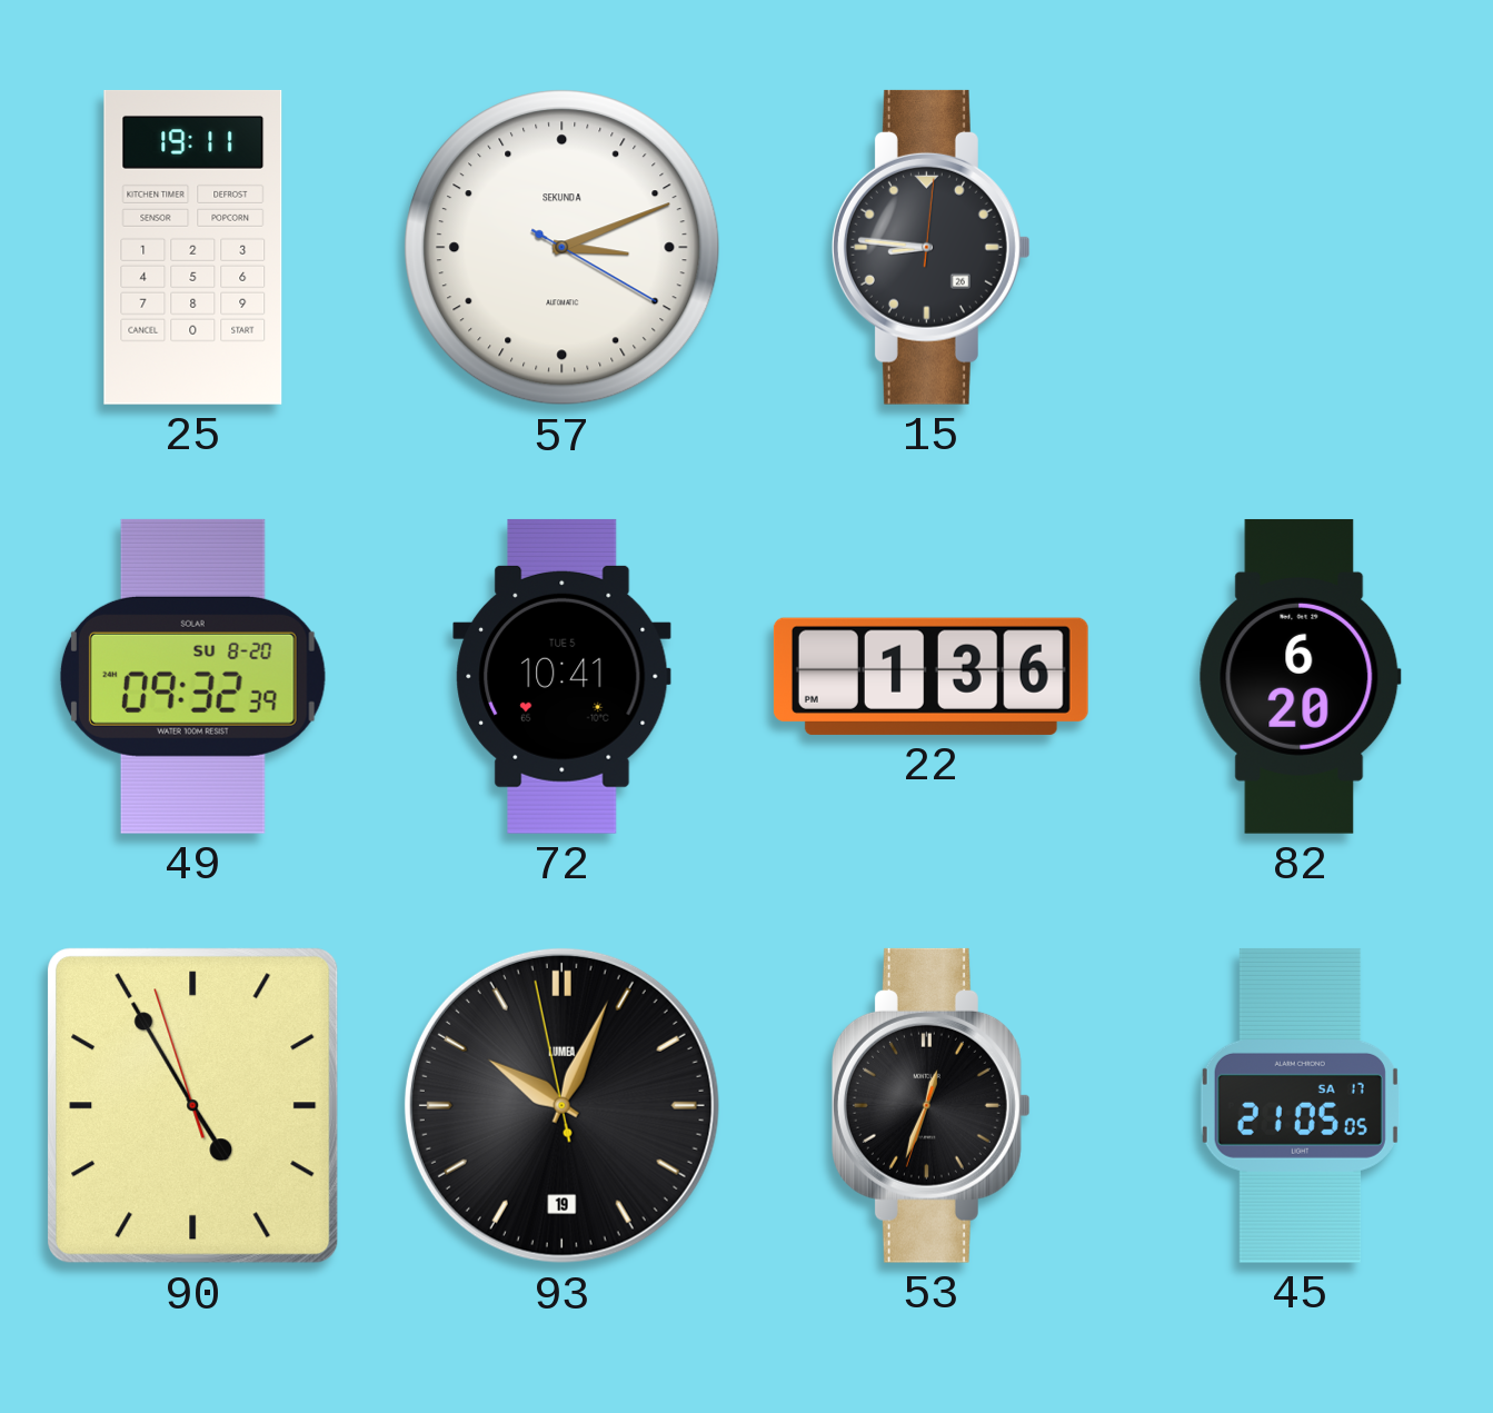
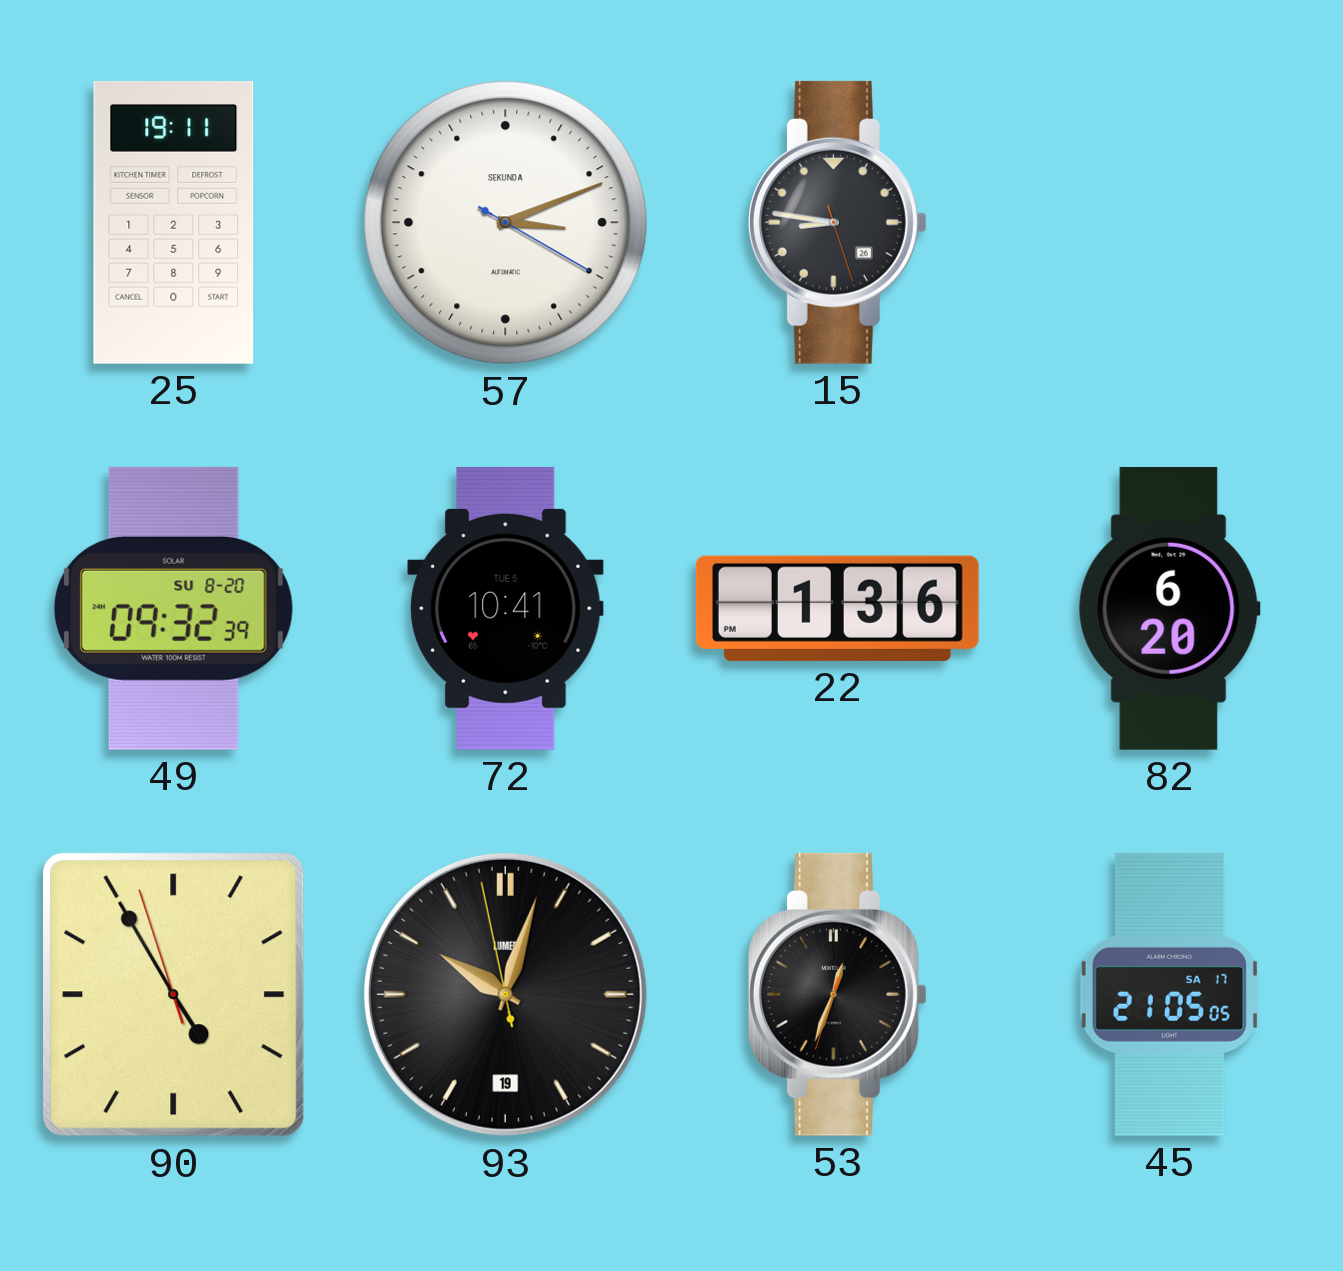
15: 8:46:01 -> 8:46:27
93: 10:03 -> 10:02
